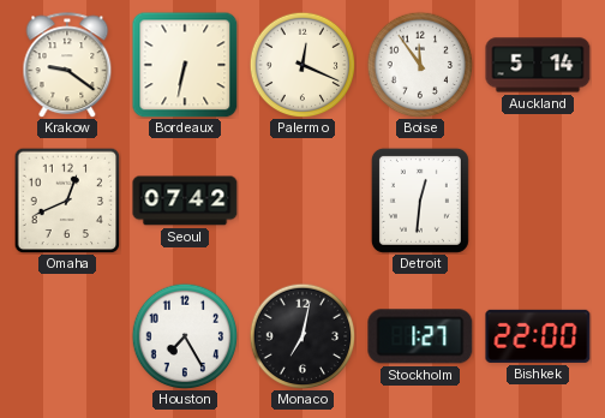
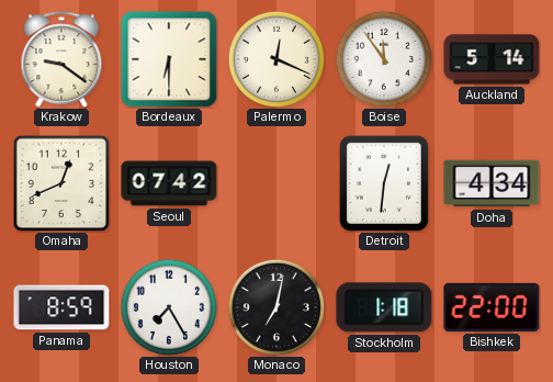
Bordeaux: 6:32 -> 6:30
Doha: none -> 4:34
Panama: none -> 8:59
Stockholm: 1:27 -> 1:18
